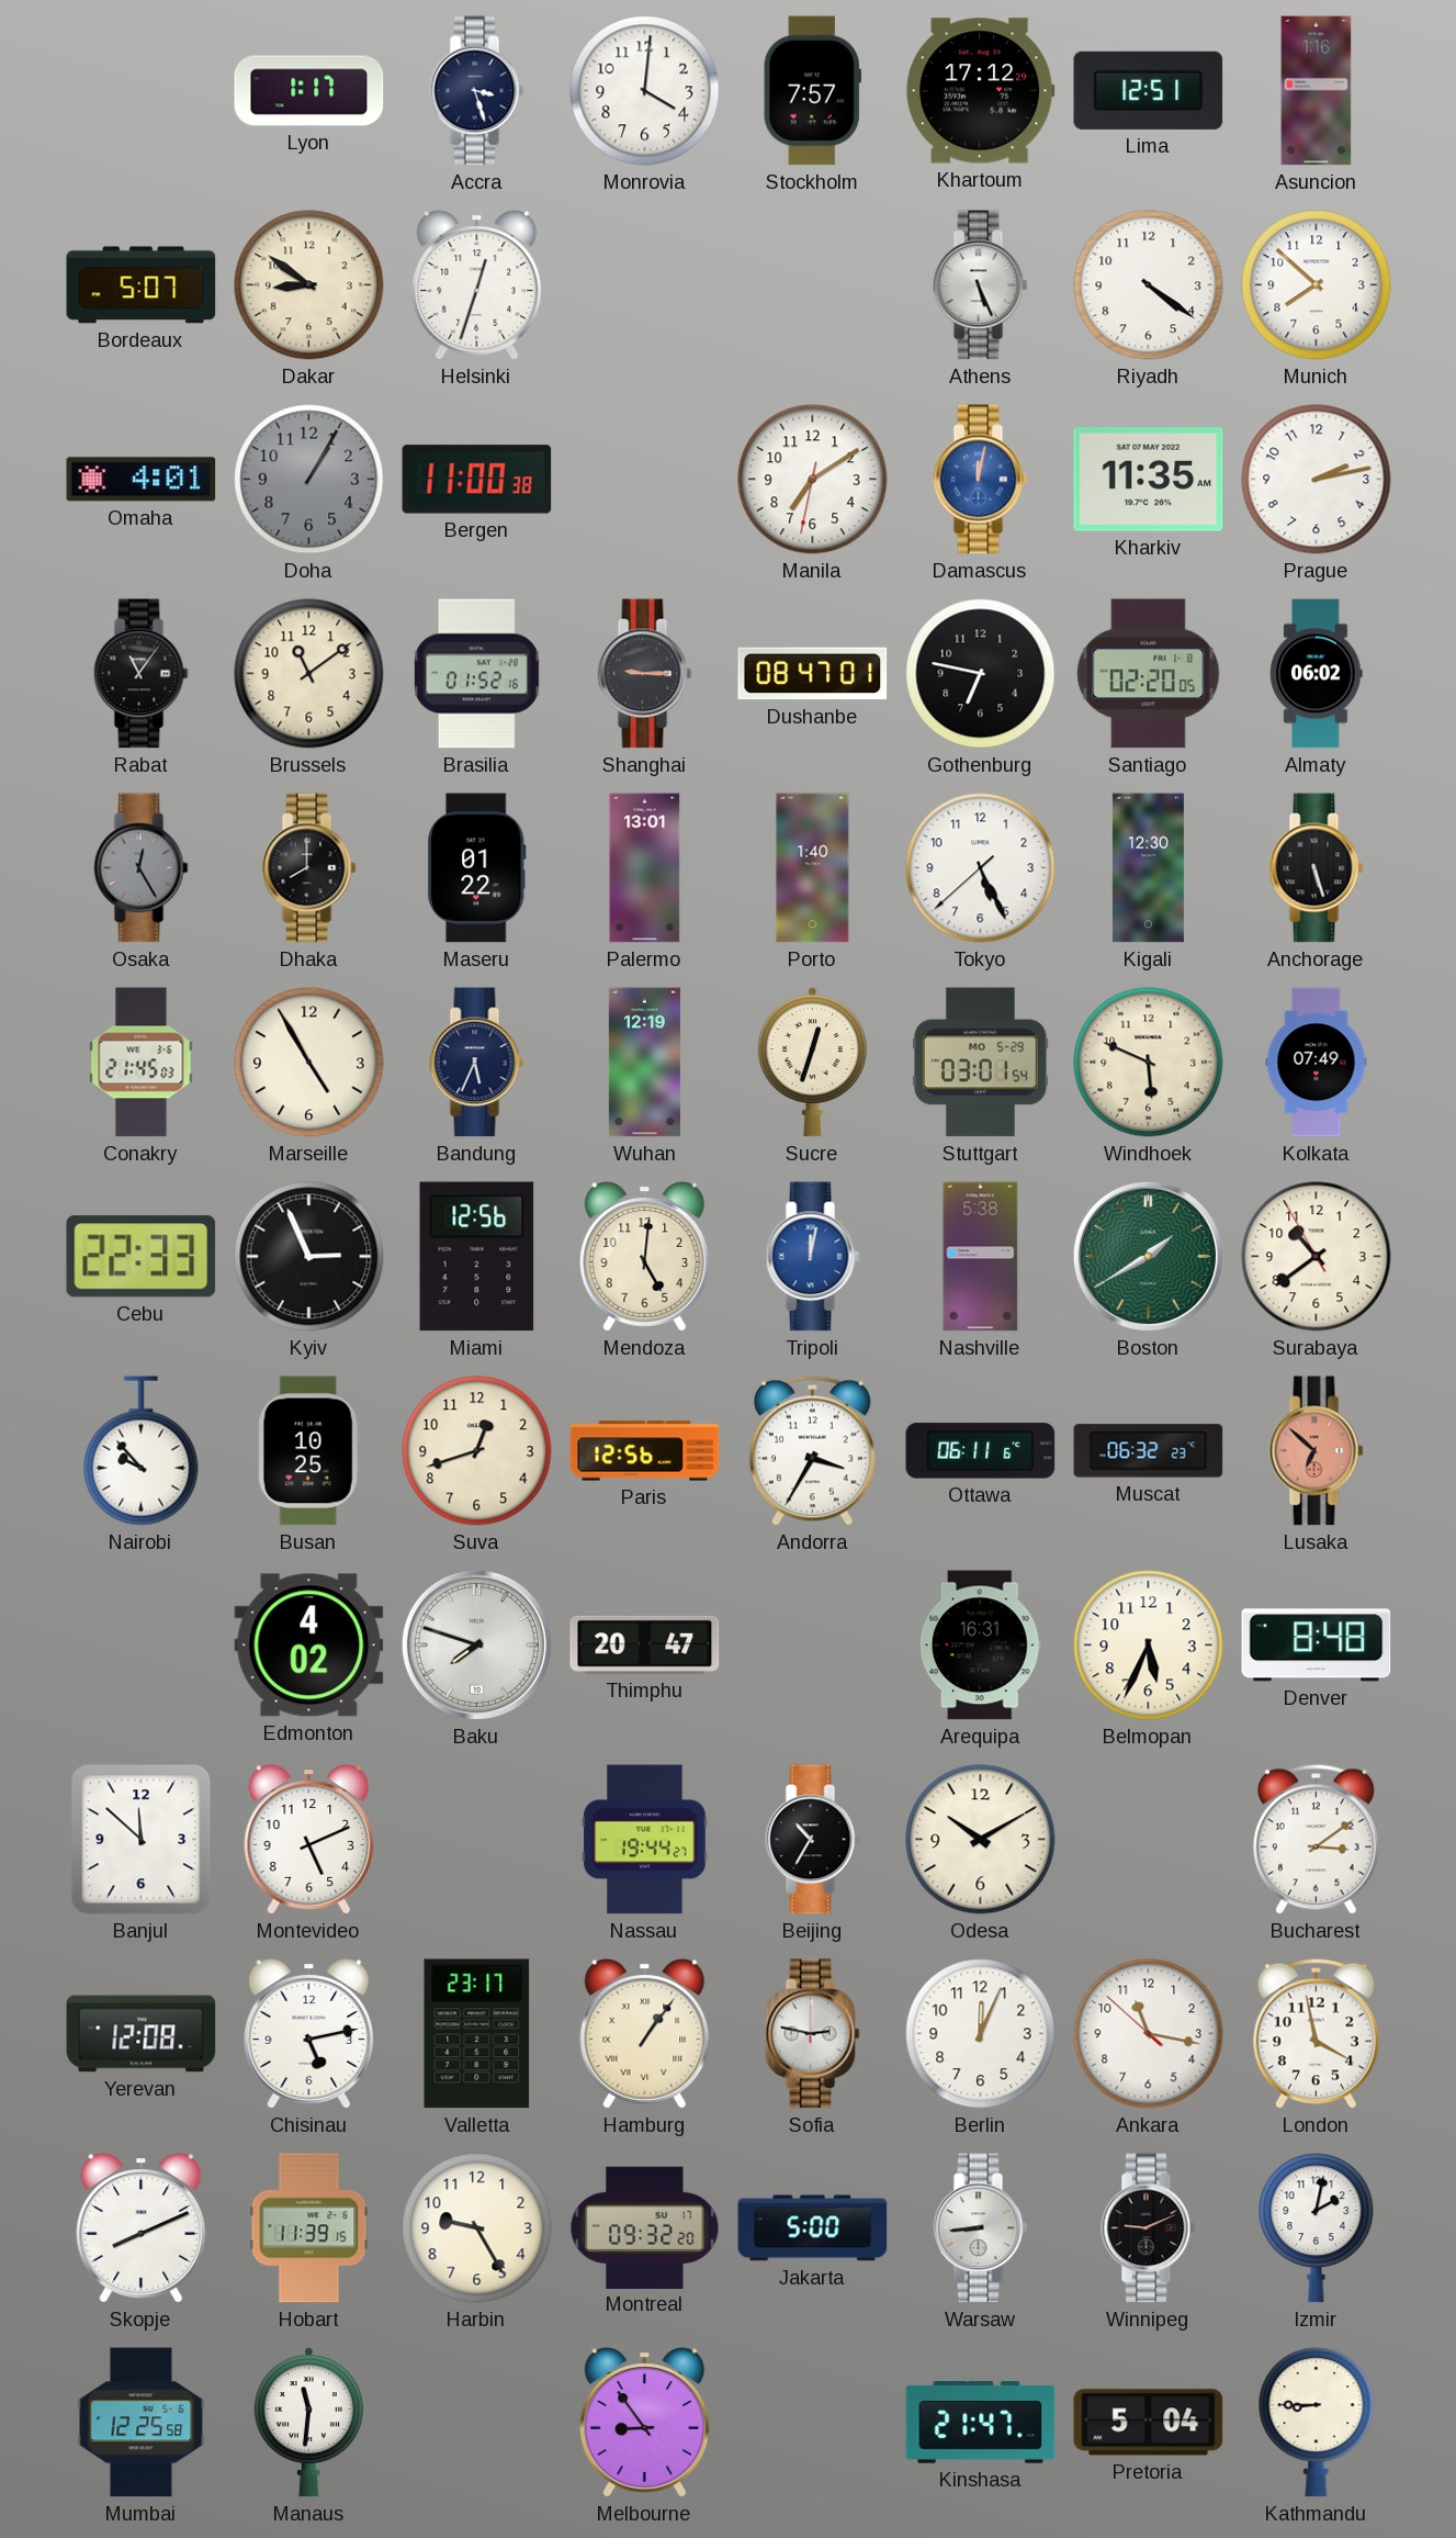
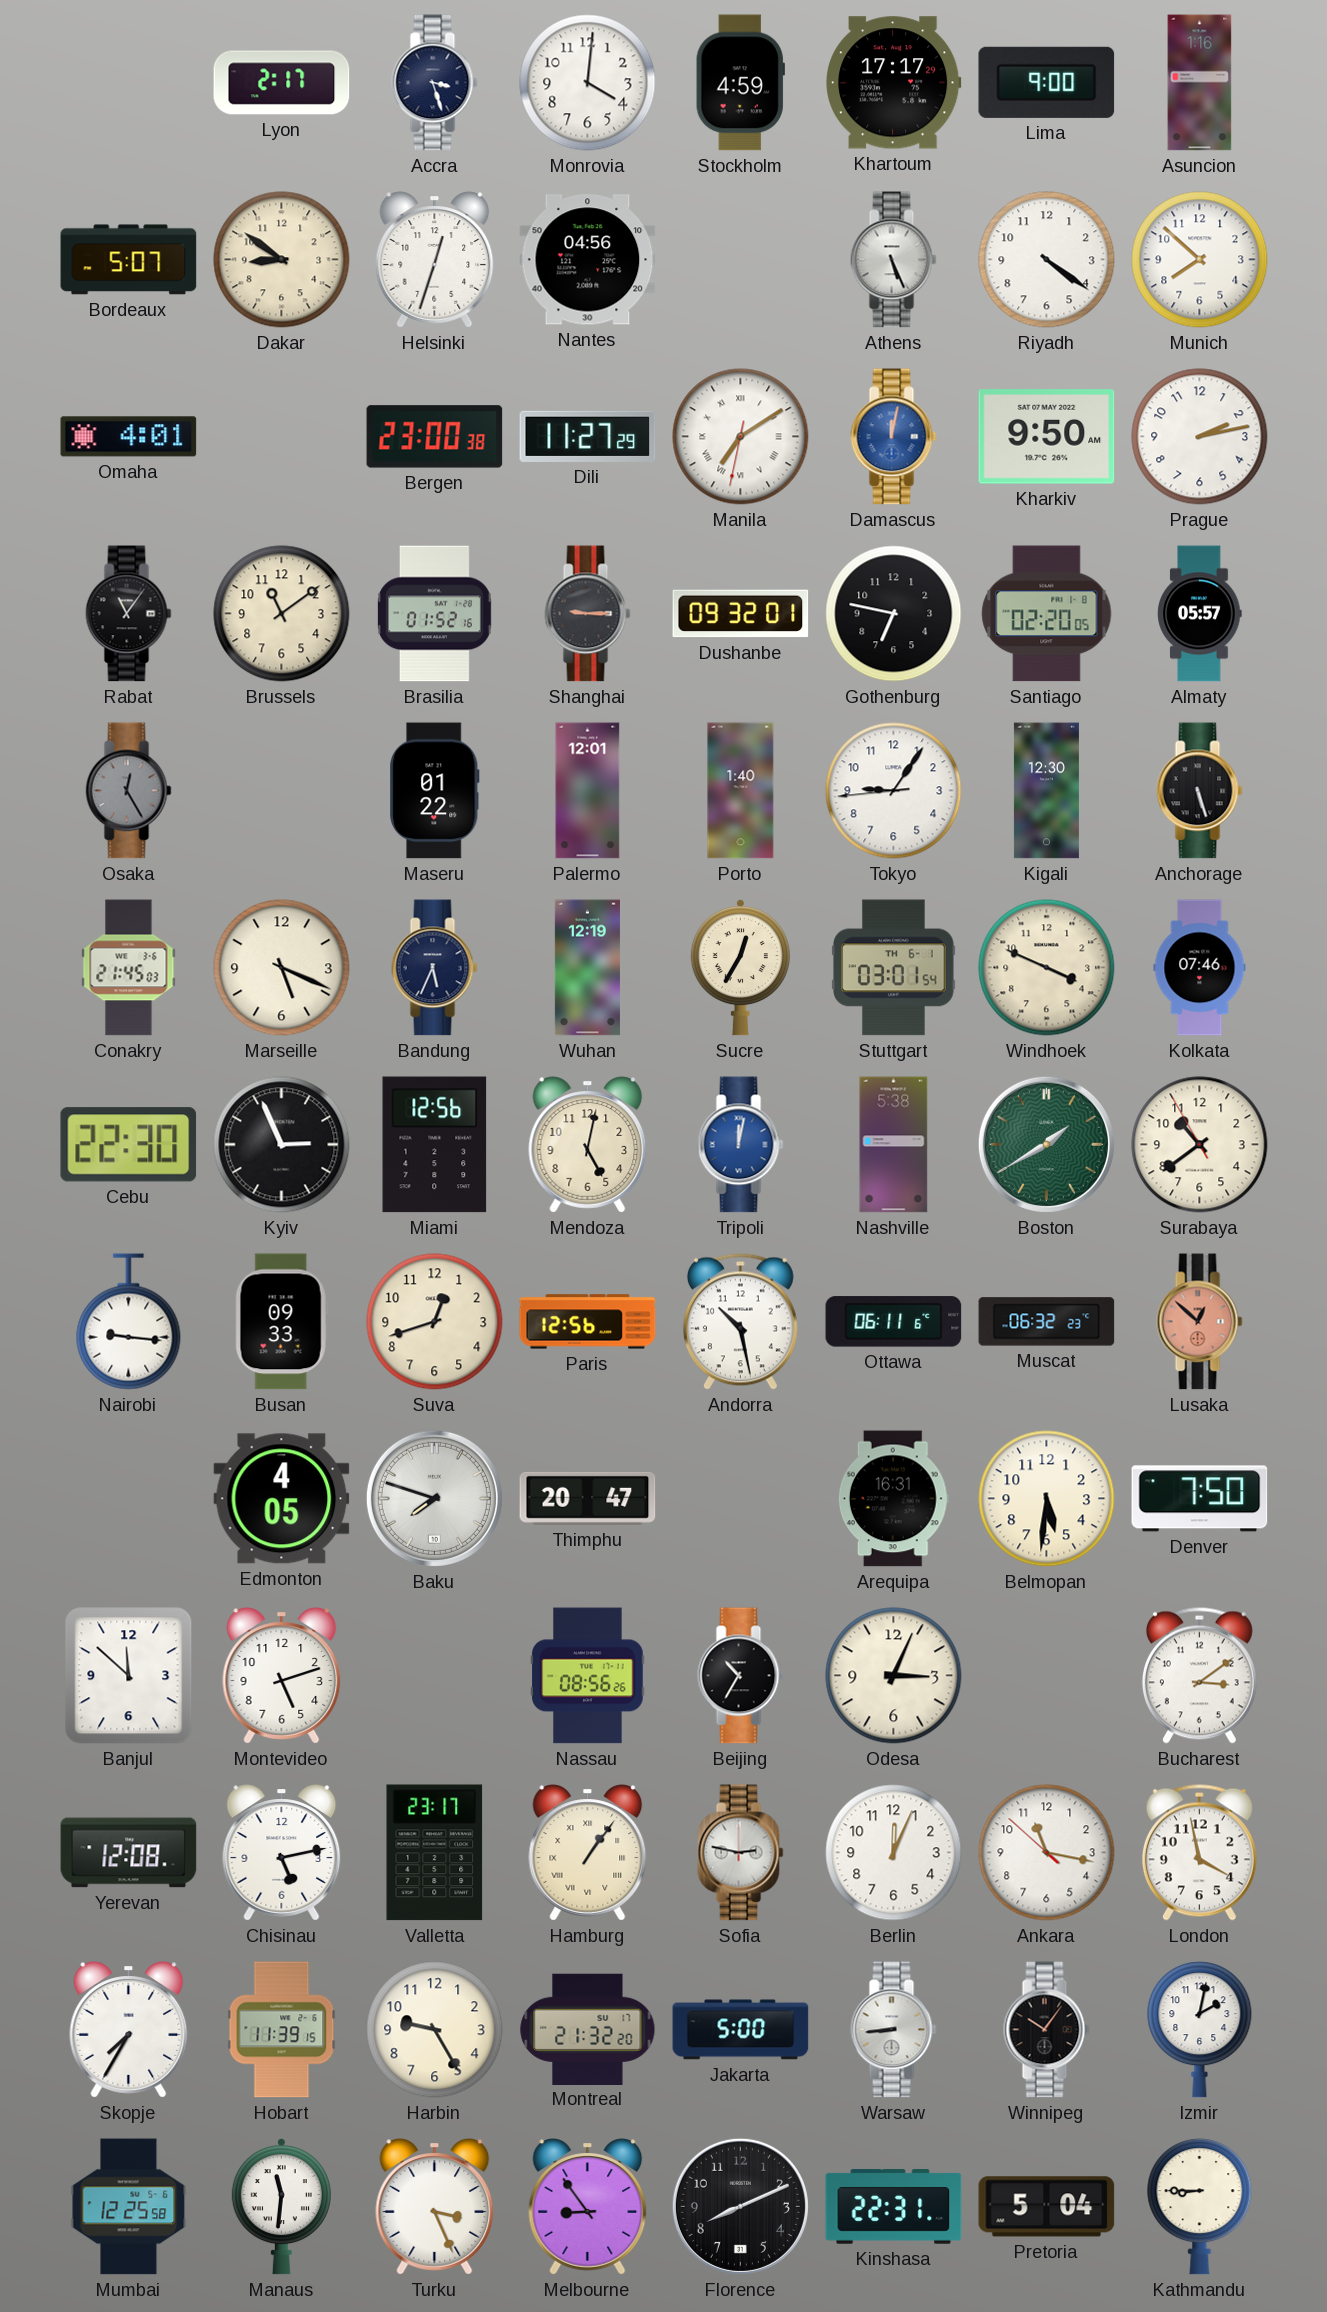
Lyon: 1:17 -> 2:17
Stockholm: 7:57 -> 4:59
Khartoum: 17:12 -> 17:17
Lima: 12:51 -> 9:00
Nantes: none -> 04:56
Doha: 1:05 -> none
Bergen: 11:00 -> 23:00
Dili: none -> 11:27
Manila numerals: Arabic -> Roman
Kharkiv: 11:35 -> 9:50
Dushanbe: 08:47 -> 09:32
Almaty: 06:02 -> 05:57
Dhaka: 8:00 -> none
Palermo: 13:01 -> 12:01
Tokyo: 5:25 -> 9:05
Marseille: 4:55 -> 5:19
Sucre: 12:33 -> 12:35
Stuttgart date: MO 5-29 -> TH 6-1
Windhoek: 5:49 -> 3:49
Kolkata: 07:49 -> 07:46
Cebu: 22:33 -> 22:30
Mendoza: 5:01 -> 5:02
Nairobi: 9:53 -> 9:16
Busan: 10:25 -> 09:33
Andorra: 3:35 -> 10:28
Lusaka: 6:52 -> 12:52
Edmonton: 4:02 -> 4:05
Belmopan: 5:34 -> 5:31
Denver: 8:48 -> 7:50
Montevideo: 5:11 -> 5:12
Nassau: 19:44 -> 08:56
Odesa: 10:10 -> 3:04
Skopje: 8:11 -> 7:35
Montreal: 09:32 -> 21:32
Winnipeg: 9:11 -> 10:06
Turku: none -> 3:26
Florence: none -> 8:11
Kinshasa: 21:47 -> 22:31
